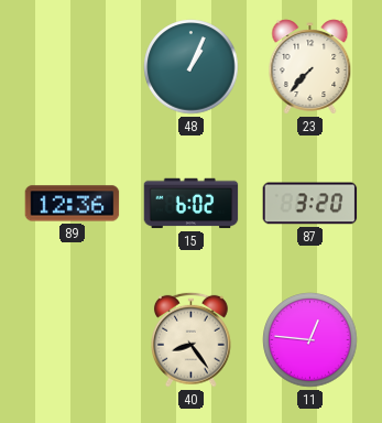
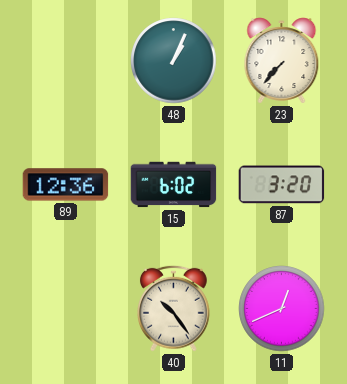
40: 8:24 -> 10:24
11: 12:46 -> 12:41
